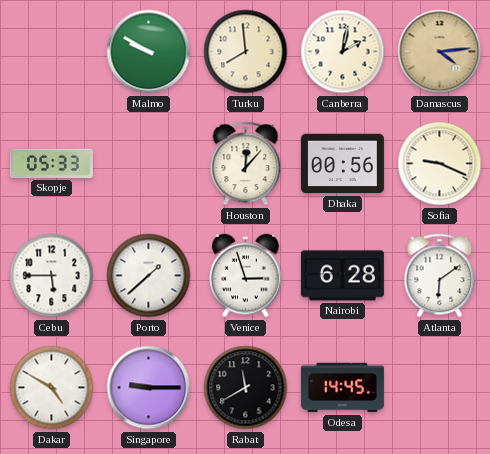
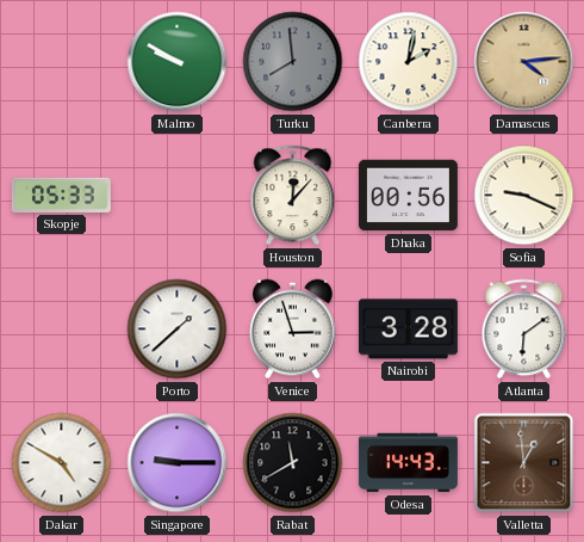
Turku dial: cream -> grey
Cebu: 5:45 -> none
Nairobi: 6:28 -> 3:28
Odesa: 14:45 -> 14:43
Valletta: none -> 12:59
